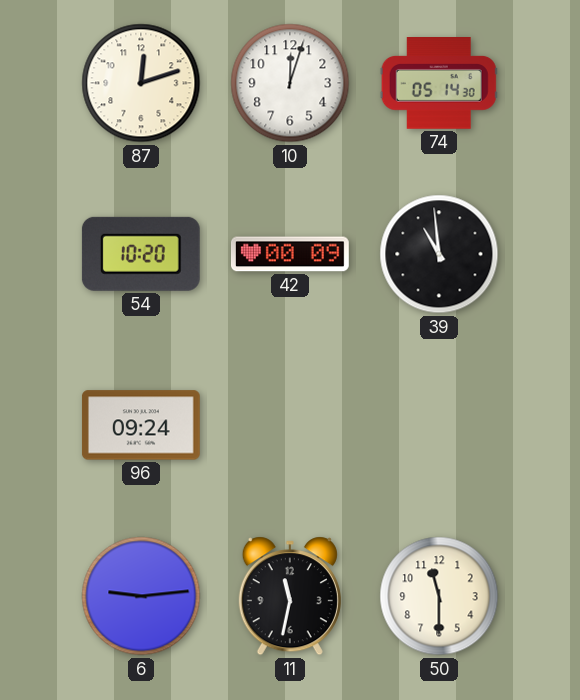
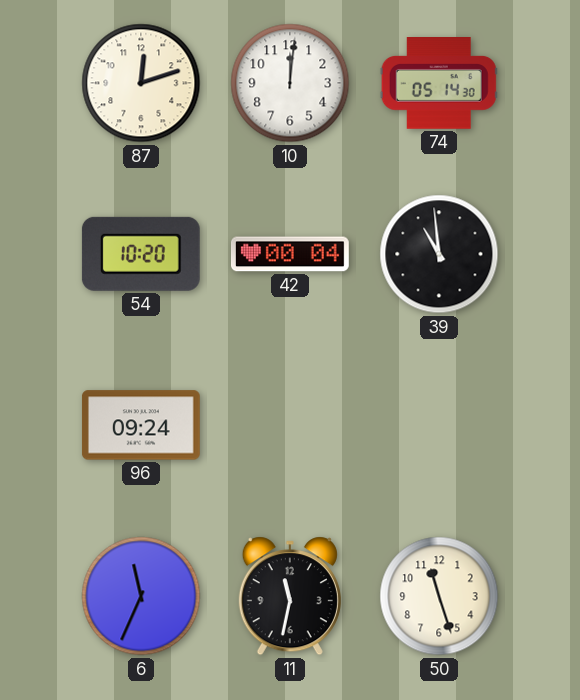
10: 12:03 -> 12:01
42: 00:09 -> 00:04
6: 9:14 -> 11:34
50: 11:30 -> 11:27
